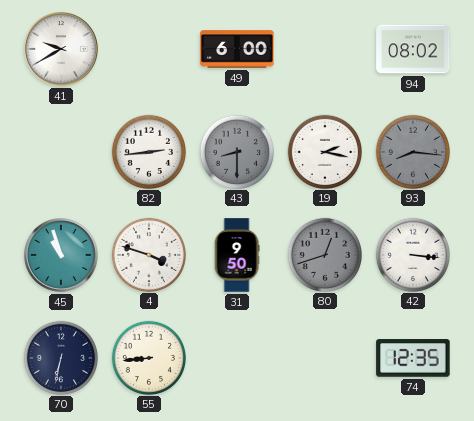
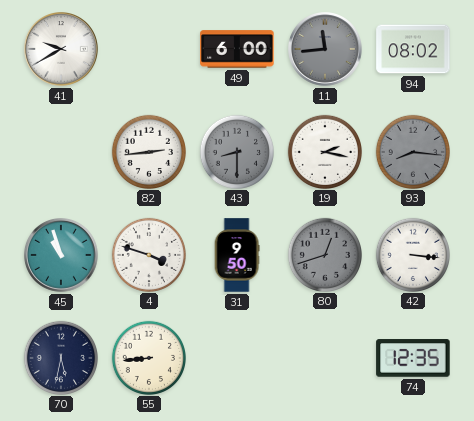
11: none -> 11:44
70: 6:32 -> 5:32
